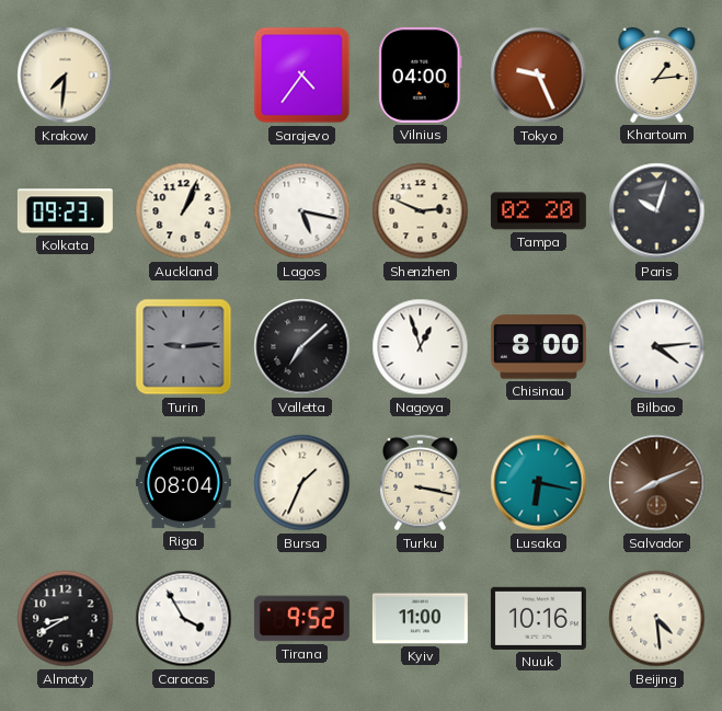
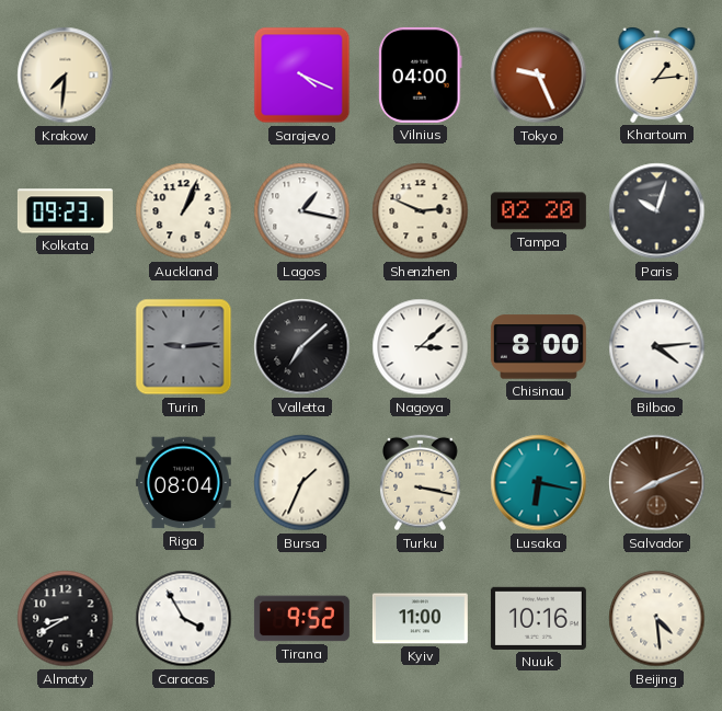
Sarajevo: 4:36 -> 4:19
Lagos: 5:17 -> 1:17
Nagoya: 12:57 -> 3:08
